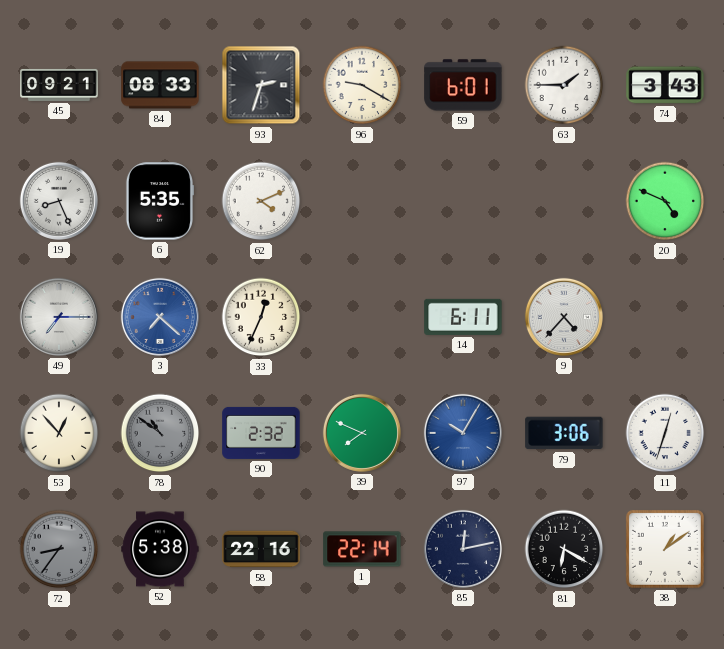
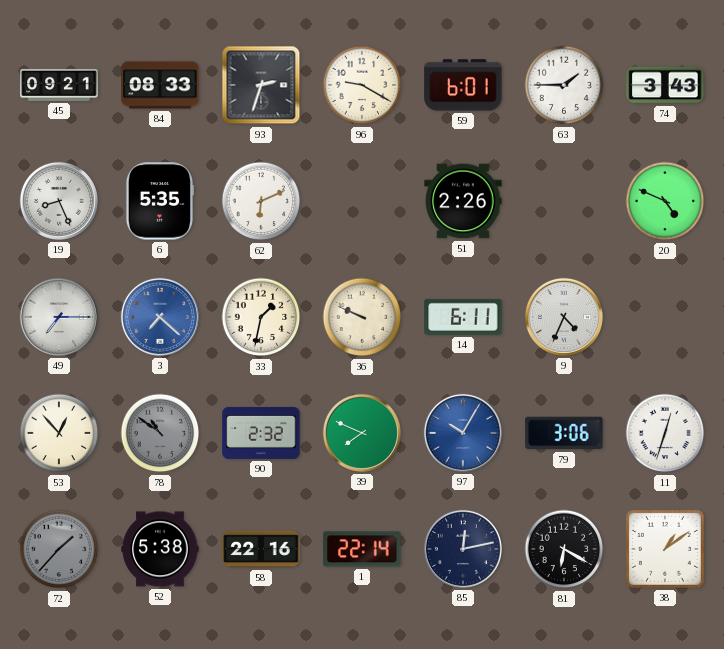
62: 4:11 -> 6:11
51: none -> 2:26
33: 12:34 -> 1:32
36: none -> 9:49
9: 4:37 -> 4:34
72: 8:36 -> 1:37
